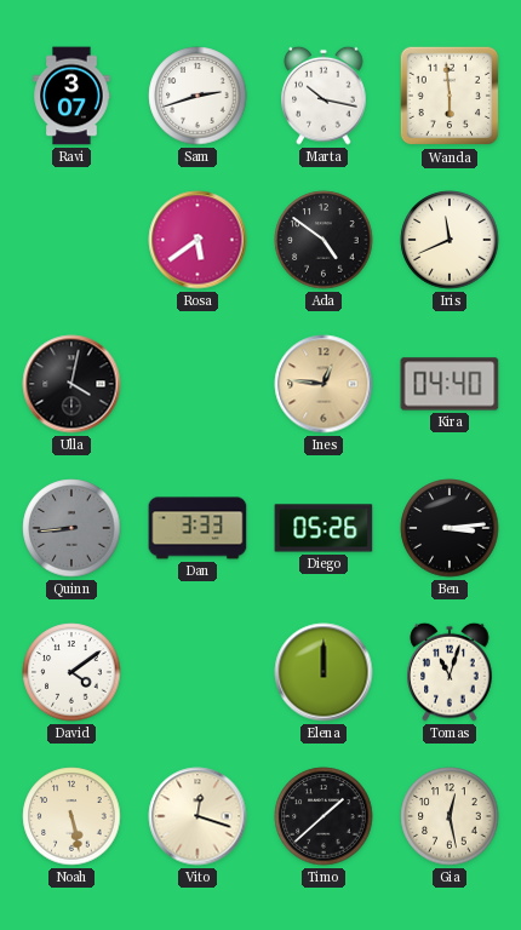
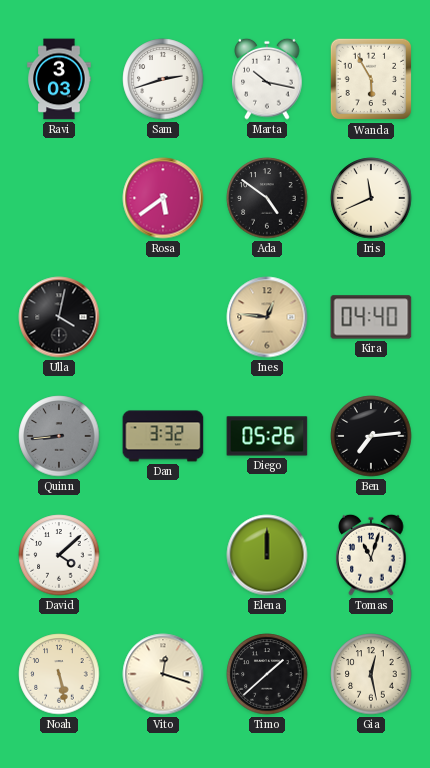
Ravi: 3:07 -> 3:03
Wanda: 5:59 -> 5:55
Dan: 3:33 -> 3:32
Ben: 3:14 -> 7:14
David: 4:09 -> 4:08
